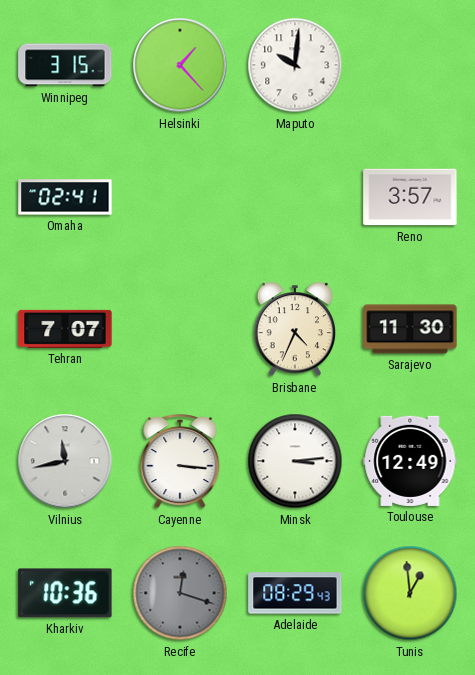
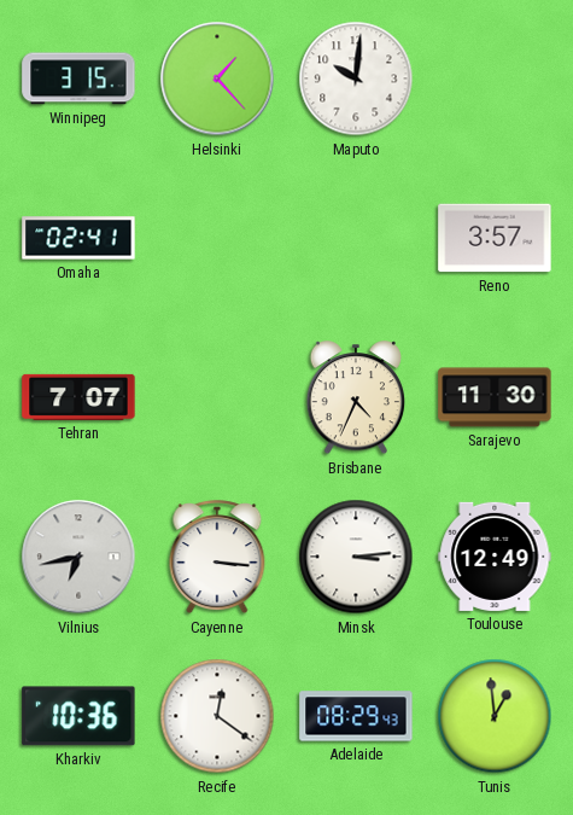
Vilnius: 11:43 -> 6:43
Recife: 12:18 -> 12:21
Recife dial: grey -> white
